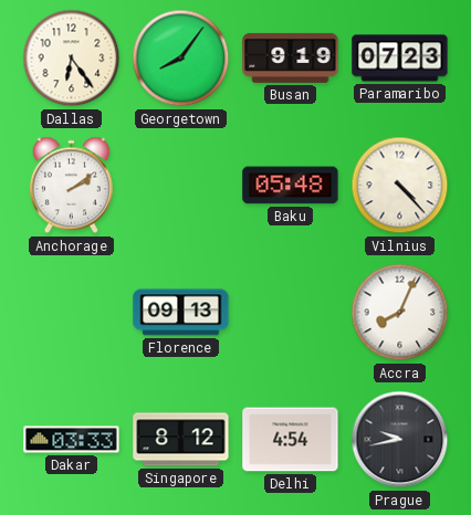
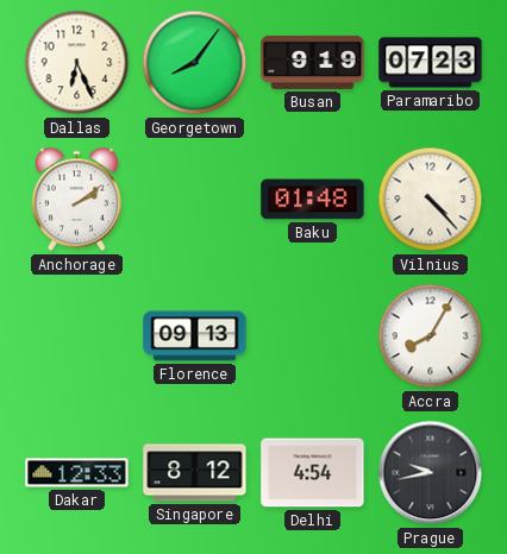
Dallas: 6:24 -> 6:26
Baku: 05:48 -> 01:48
Accra: 8:04 -> 8:05
Dakar: 03:33 -> 12:33
